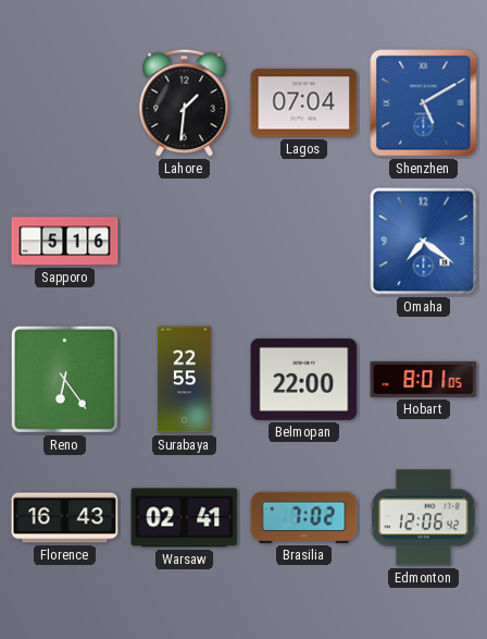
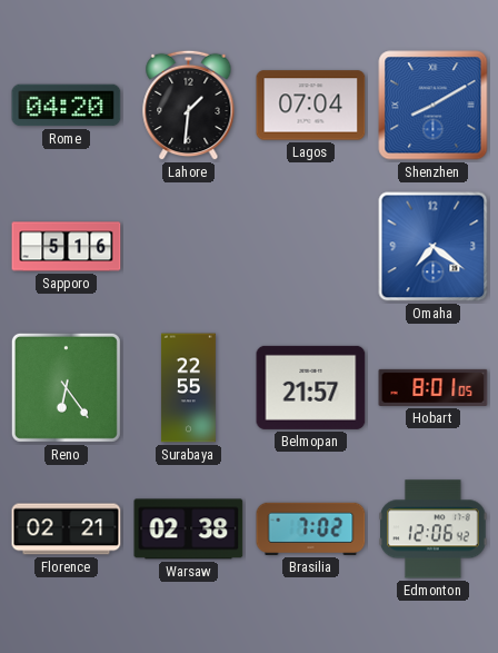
Rome: none -> 04:20
Shenzhen: 5:10 -> 8:10
Belmopan: 22:00 -> 21:57
Florence: 16:43 -> 02:21
Warsaw: 02:41 -> 02:38
